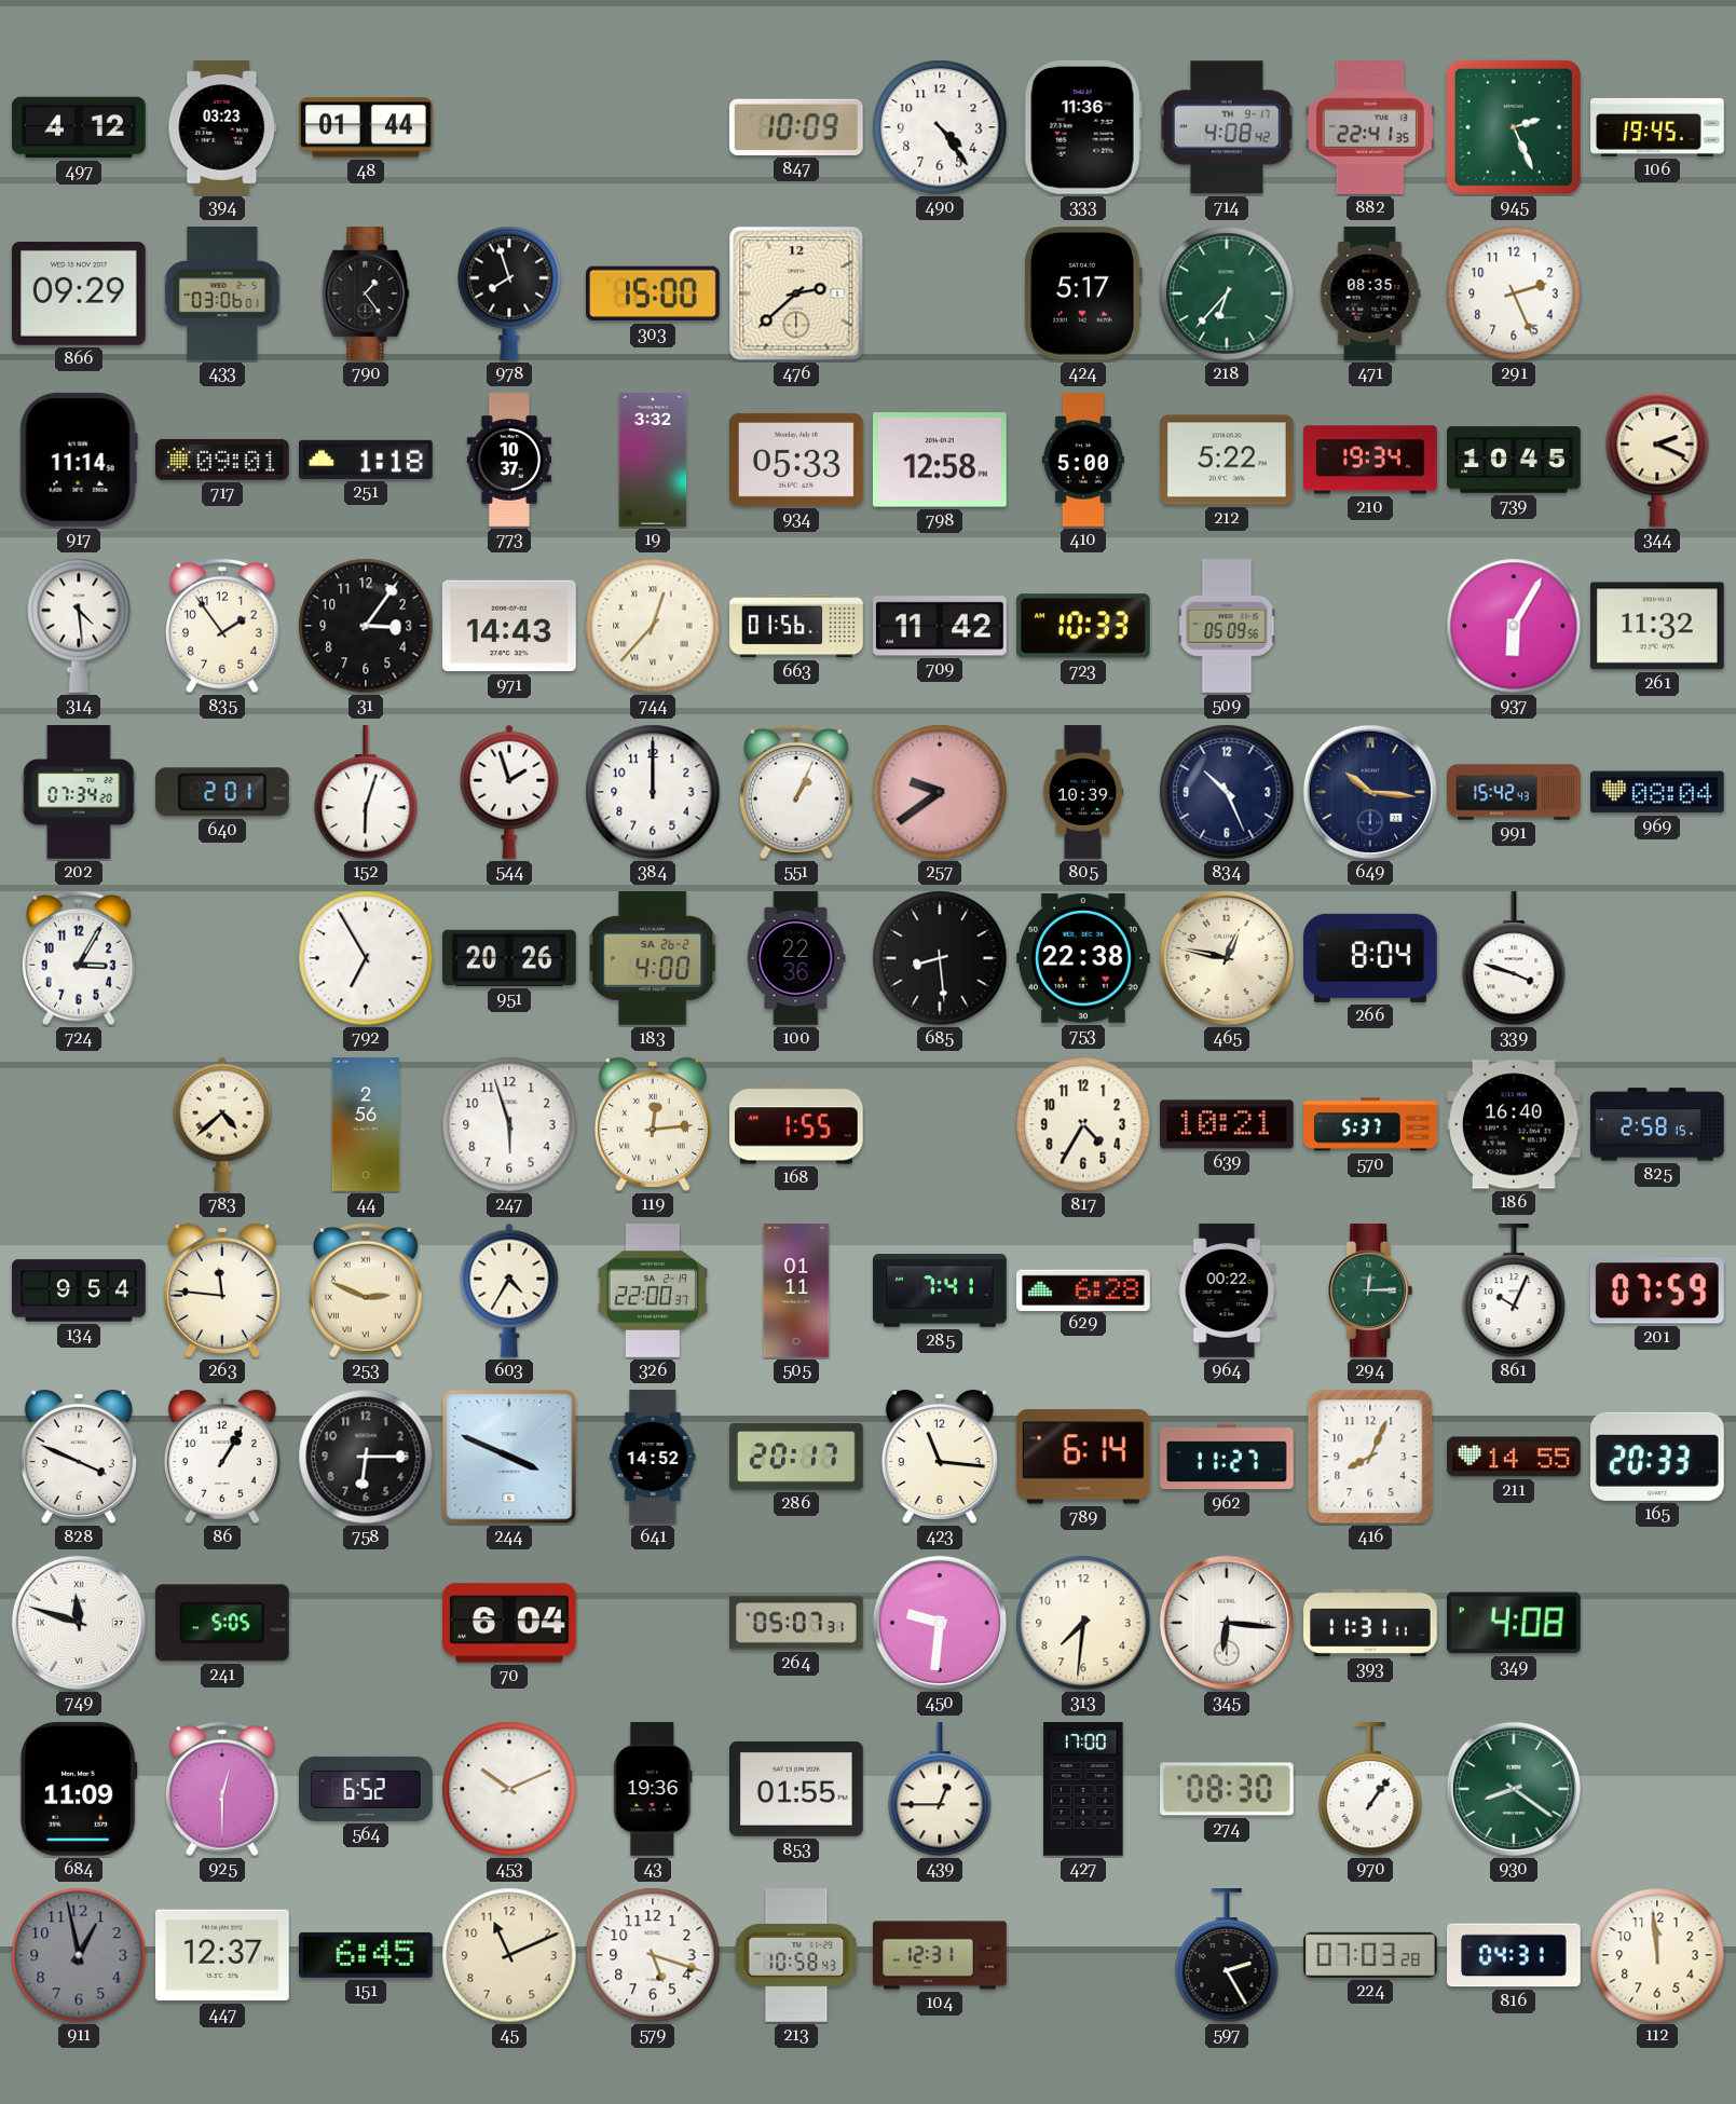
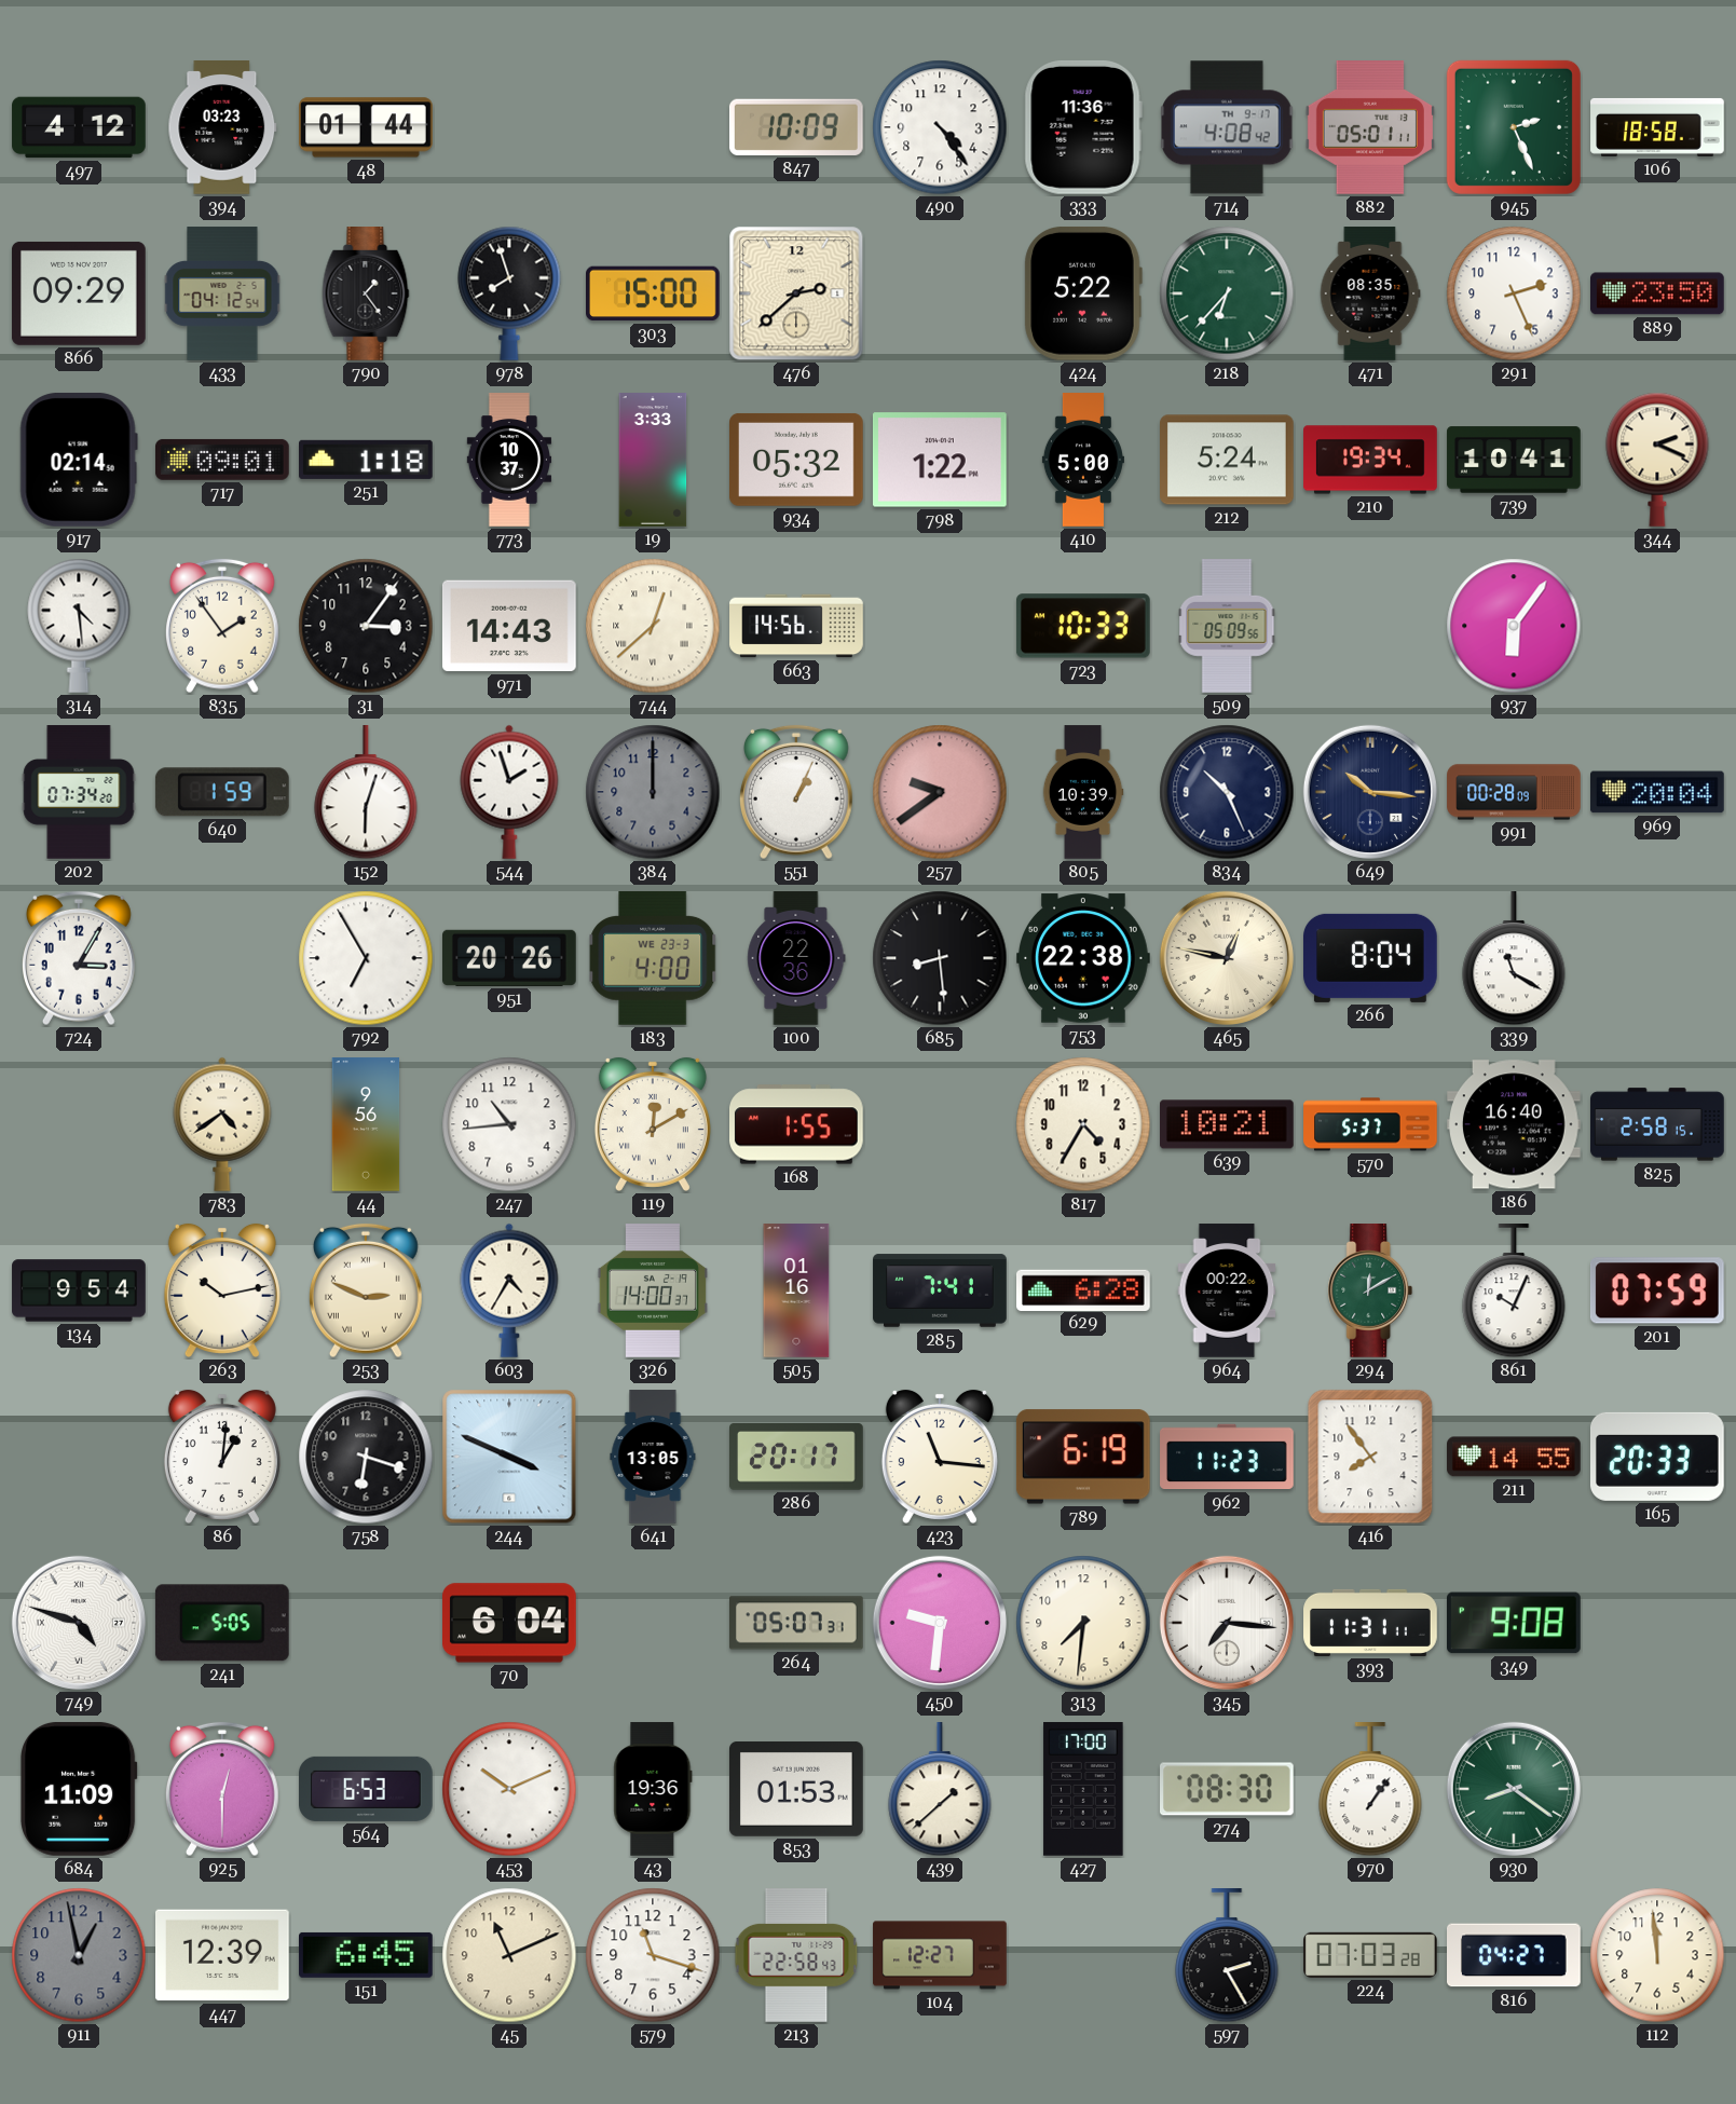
882: 22:41 -> 05:01
106: 19:45 -> 18:58
433: 03:06 -> 04:12
424: 5:17 -> 5:22
889: none -> 23:50
917: 11:14 -> 02:14
19: 3:32 -> 3:33
934: 05:33 -> 05:32
798: 12:58 -> 1:22
212: 5:22 -> 5:24
739: 10:45 -> 10:41
744: 12:37 -> 12:38
663: 01:56 -> 14:56
709: 11:42 -> none
937: 6:05 -> 6:06
261: 11:32 -> none
640: 2:01 -> 1:59
384 dial: white -> grey
991: 15:42 -> 00:28
969: 08:04 -> 20:04
183 date: SA 26-2 -> WE 23-3
339: 3:48 -> 11:20
783: 4:38 -> 4:39
44: 2:56 -> 9:56
247: 5:57 -> 10:44
119: 12:14 -> 12:10
263: 11:46 -> 10:13
326: 22:00 -> 14:00
505: 01:11 -> 01:16
294: 12:15 -> 12:10
828: 3:49 -> none
86: 1:05 -> 1:01
758: 6:15 -> 6:18
641: 14:52 -> 13:05
789: 6:14 -> 6:19
962: 11:27 -> 11:23
416: 8:04 -> 7:54
749: 11:48 -> 4:48
345: 6:16 -> 7:16
349: 4:08 -> 9:08
564: 6:52 -> 6:53
853: 01:55 -> 01:53
439: 12:45 -> 1:38
447: 12:37 -> 12:39
579: 5:18 -> 11:18
213: 10:58 -> 22:58
104: 12:31 -> 12:27
816: 04:31 -> 04:27
